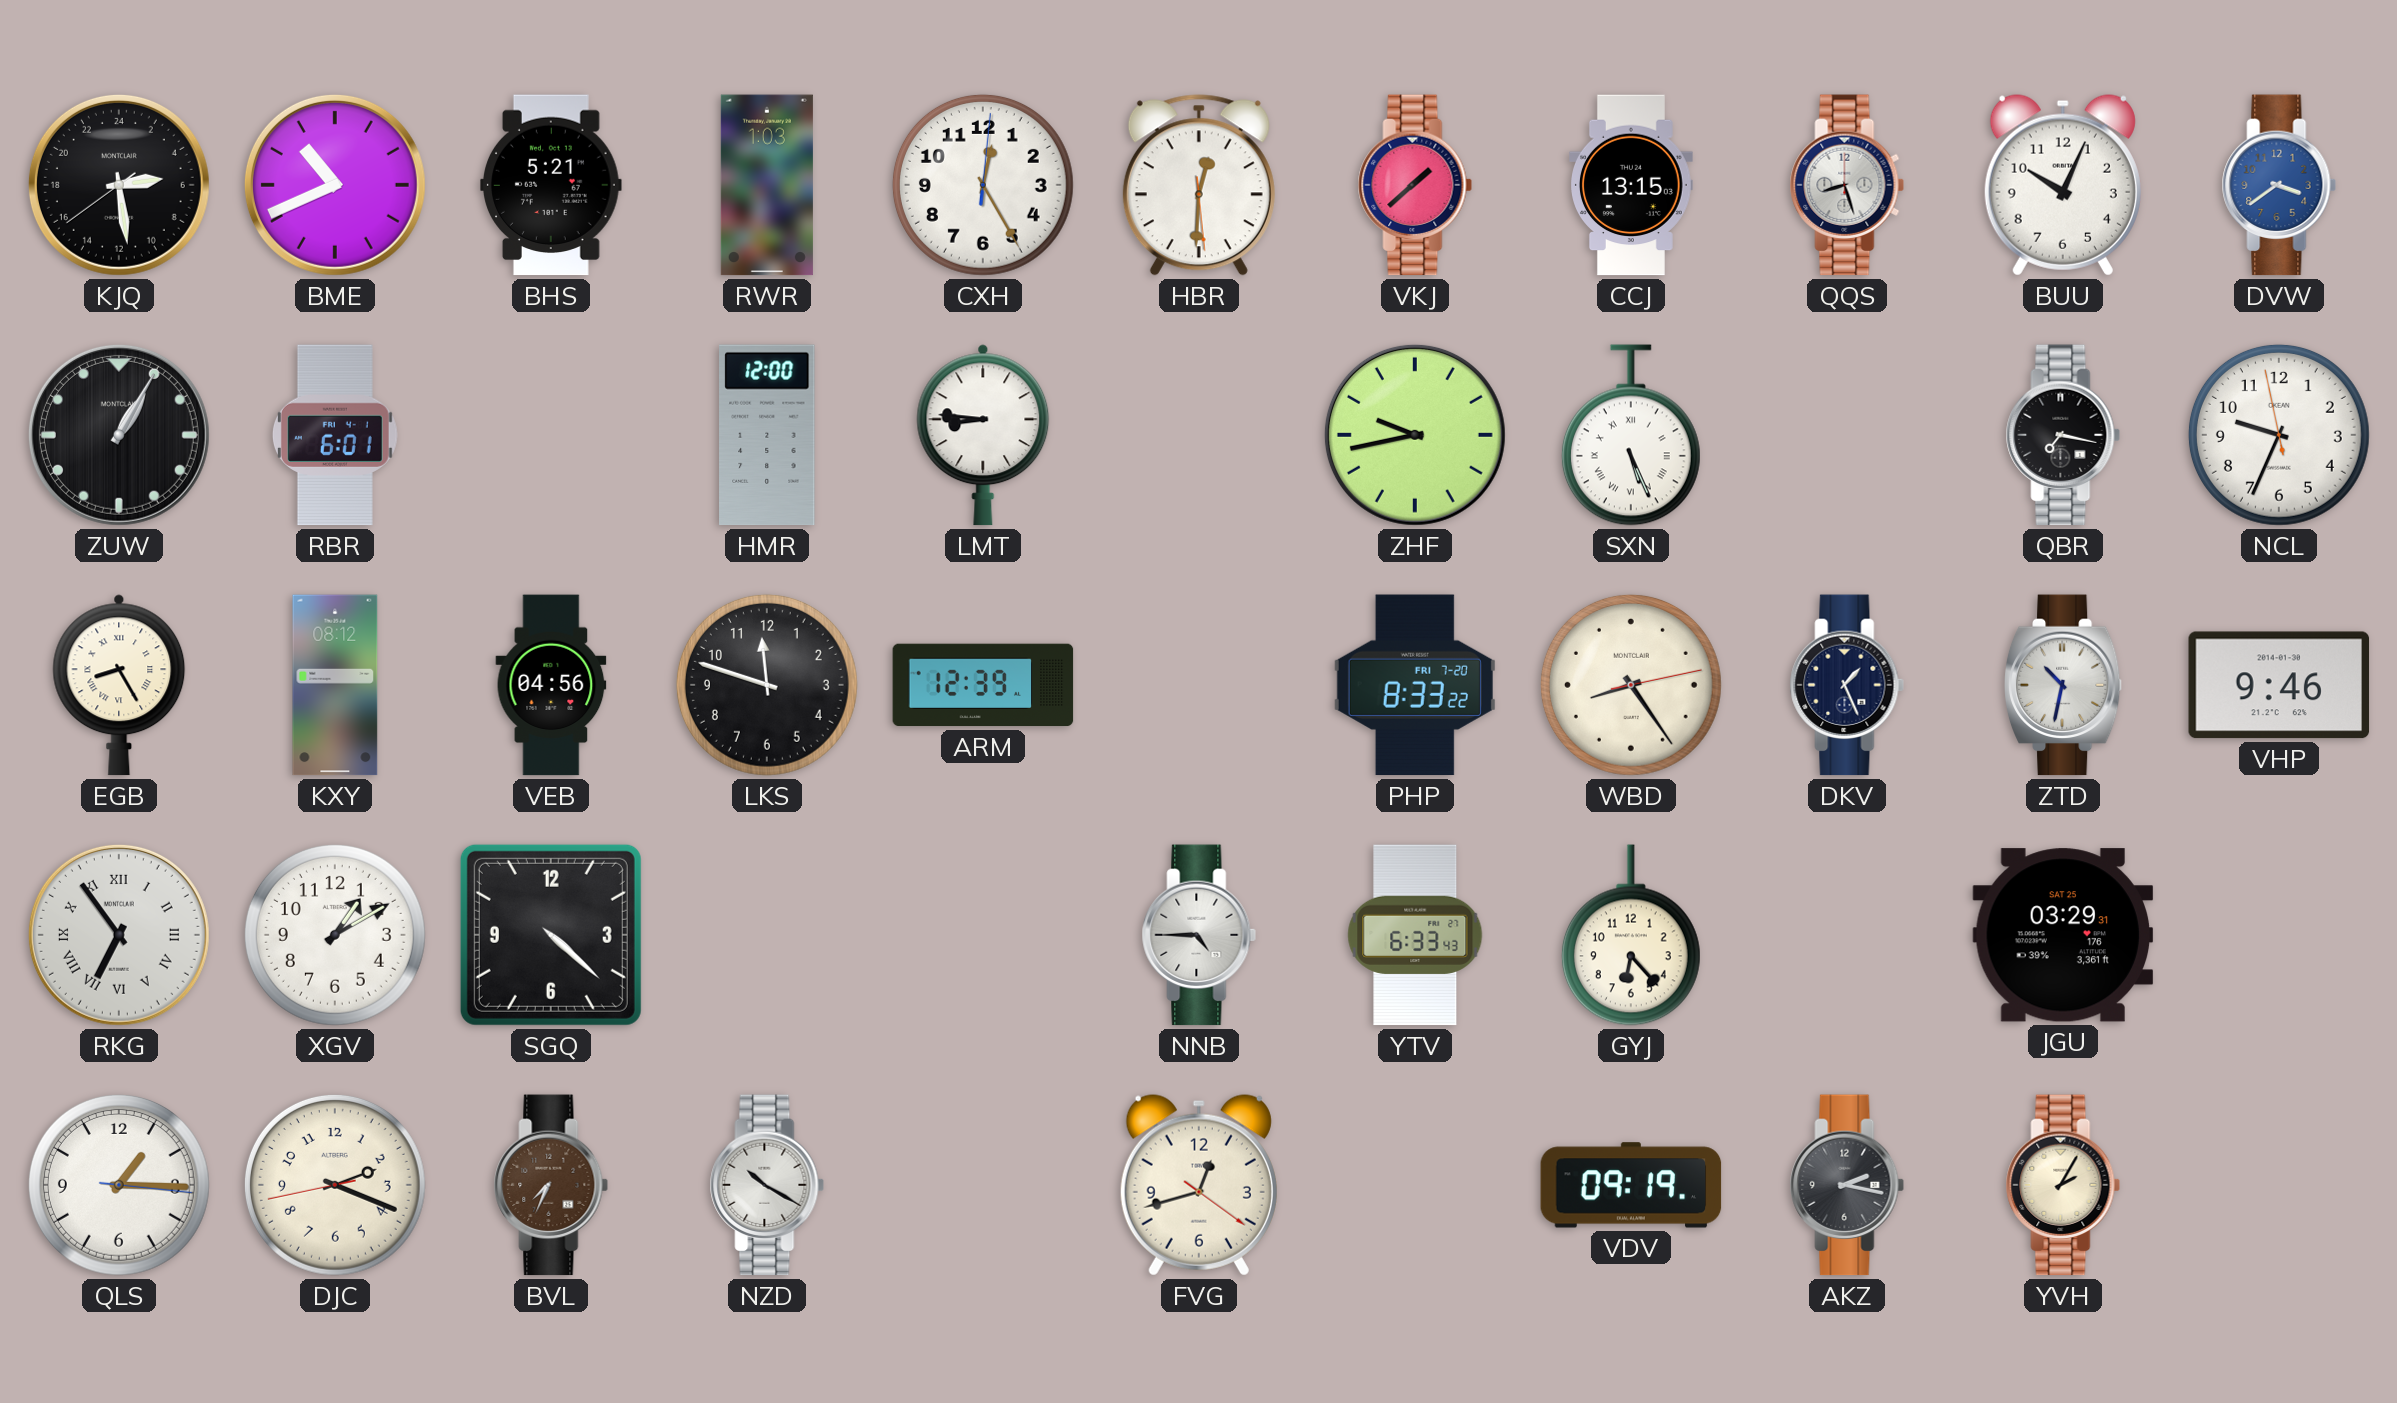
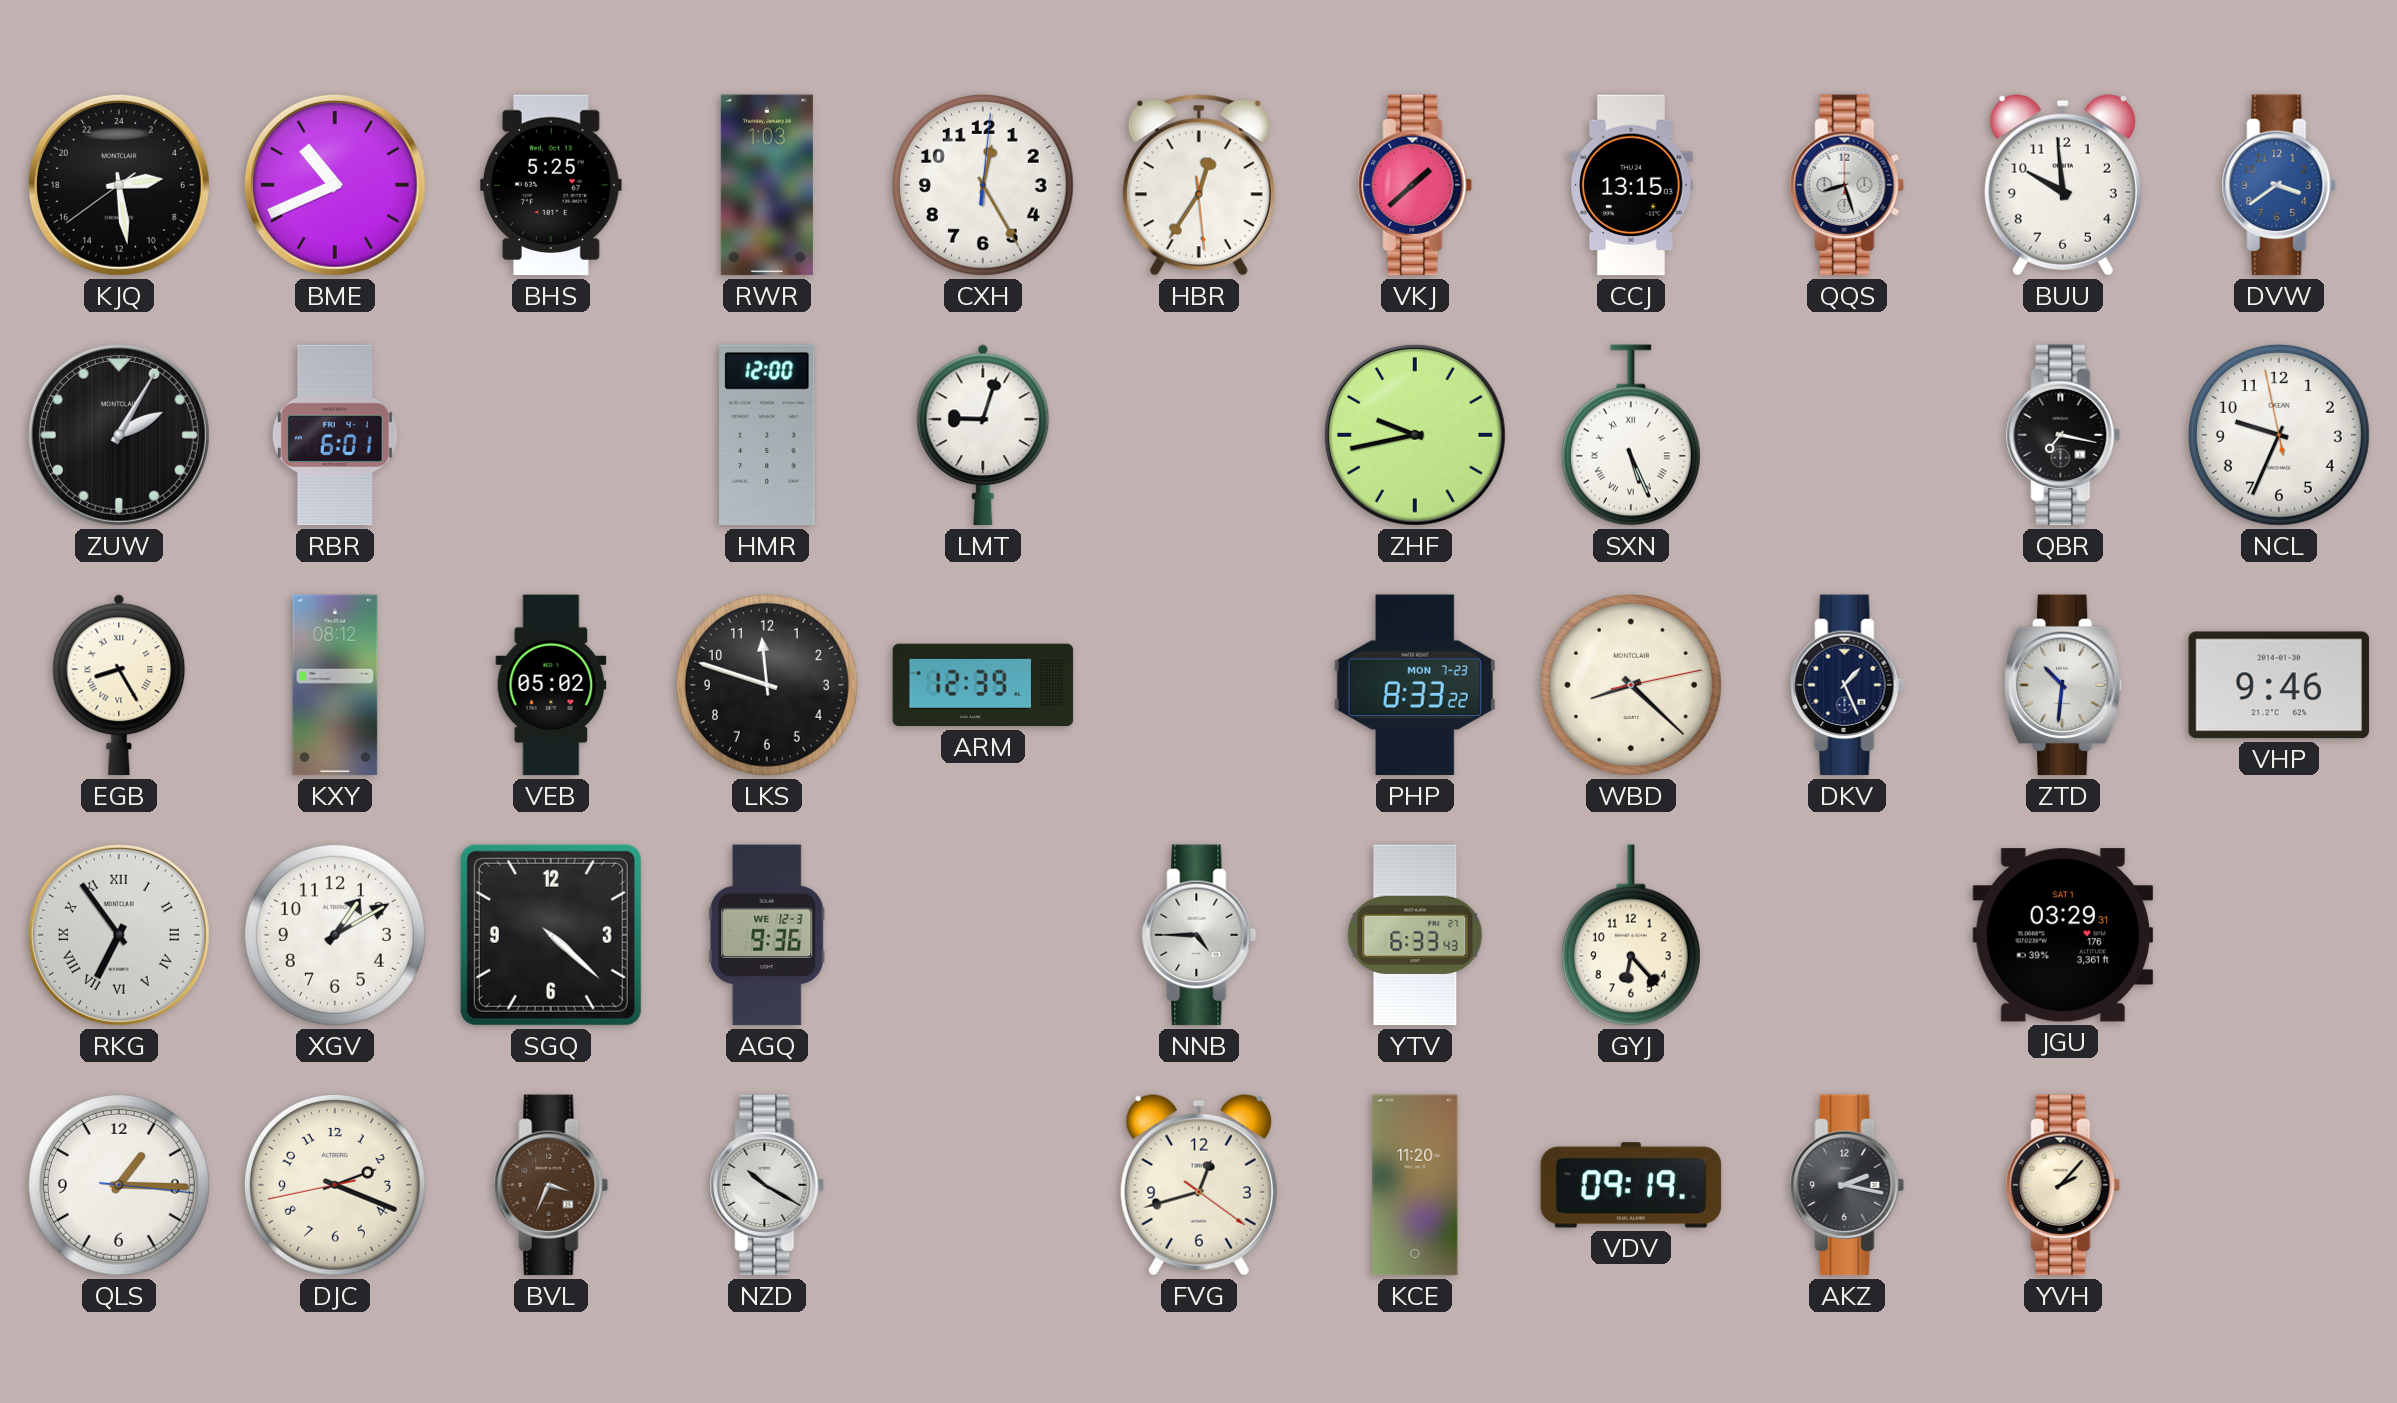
BHS: 5:21 -> 5:25
HBR: 12:30 -> 12:35
BUU: 10:04 -> 9:59
ZUW: 1:05 -> 2:05
LMT: 8:46 -> 9:03
VEB: 04:56 -> 05:02
PHP date: FRI 7-20 -> MON 7-23
WBD: 8:24 -> 8:22
ZTD: 10:32 -> 10:31
AGQ: none -> 9:36
JGU date: SAT 25 -> SAT 1
BVL: 7:34 -> 3:34
KCE: none -> 11:20
YVH: 2:05 -> 2:07
